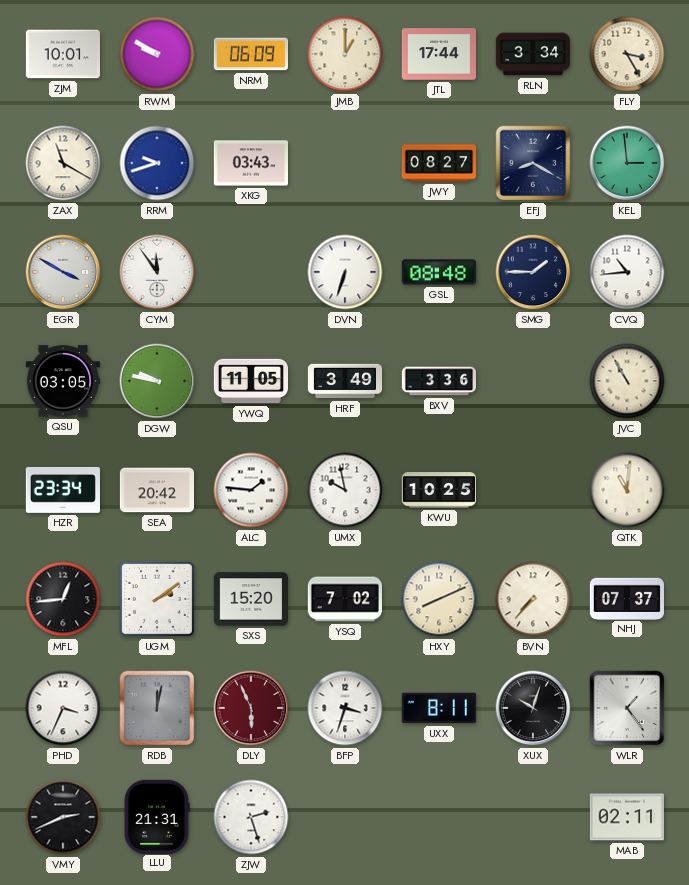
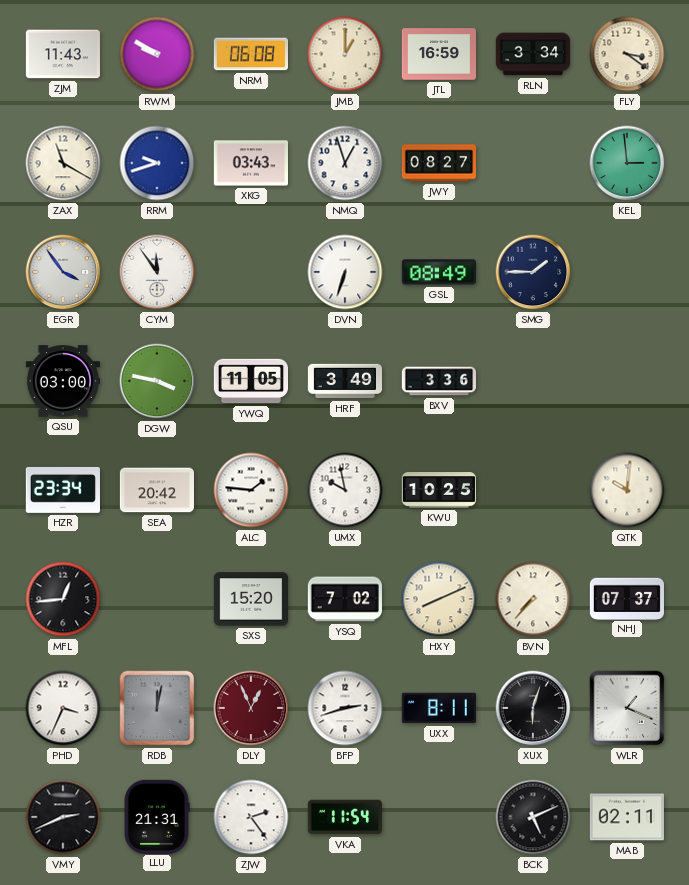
ZJM: 10:01 -> 11:43
NRM: 06:09 -> 06:08
JTL: 17:44 -> 16:59
FLY: 3:25 -> 3:21
NMQ: none -> 12:57
EFJ: 8:20 -> none
EGR: 3:50 -> 3:54
GSL: 08:48 -> 08:49
CVQ: 10:44 -> none
QSU: 03:05 -> 03:00
DGW: 9:47 -> 3:47
JVC: 10:55 -> none
QTK: 11:01 -> 10:01
UGM: 2:09 -> none
DLY: 5:56 -> 12:56
BFP: 3:33 -> 2:42
XUX: 10:03 -> 6:03
WLR: 1:24 -> 1:19
ZJW: 2:27 -> 2:24
VKA: none -> 11:54
BCK: none -> 5:11
